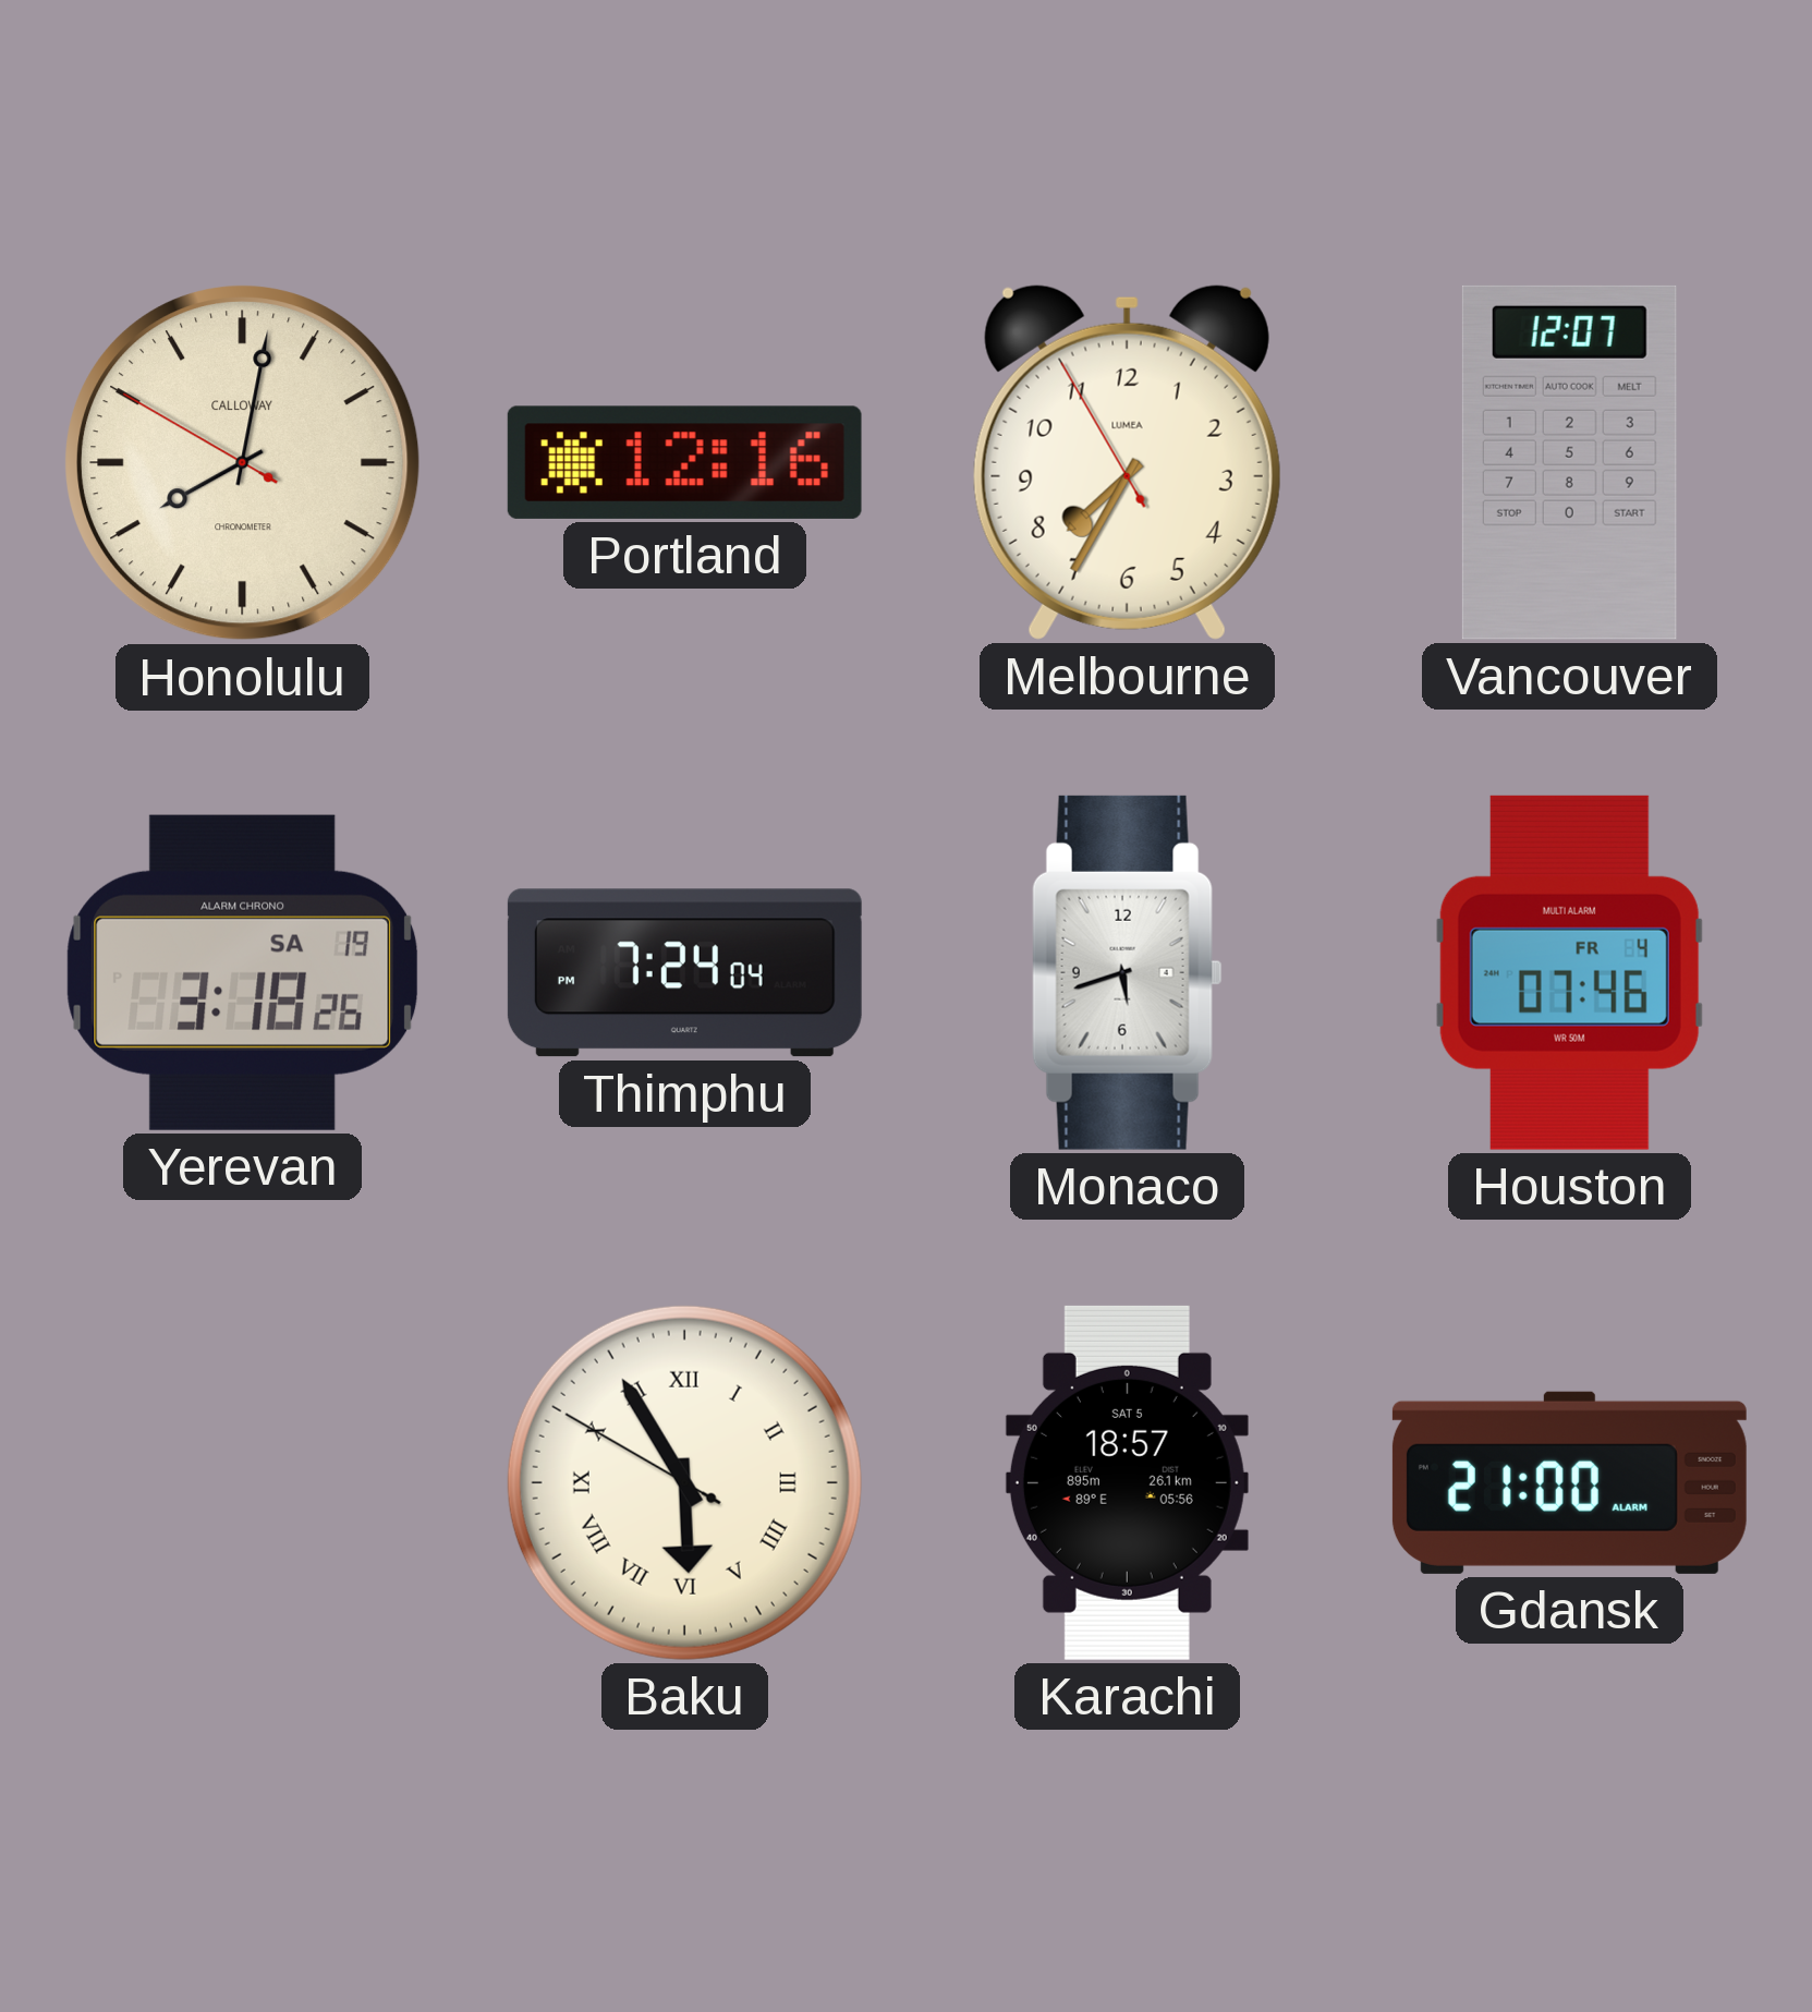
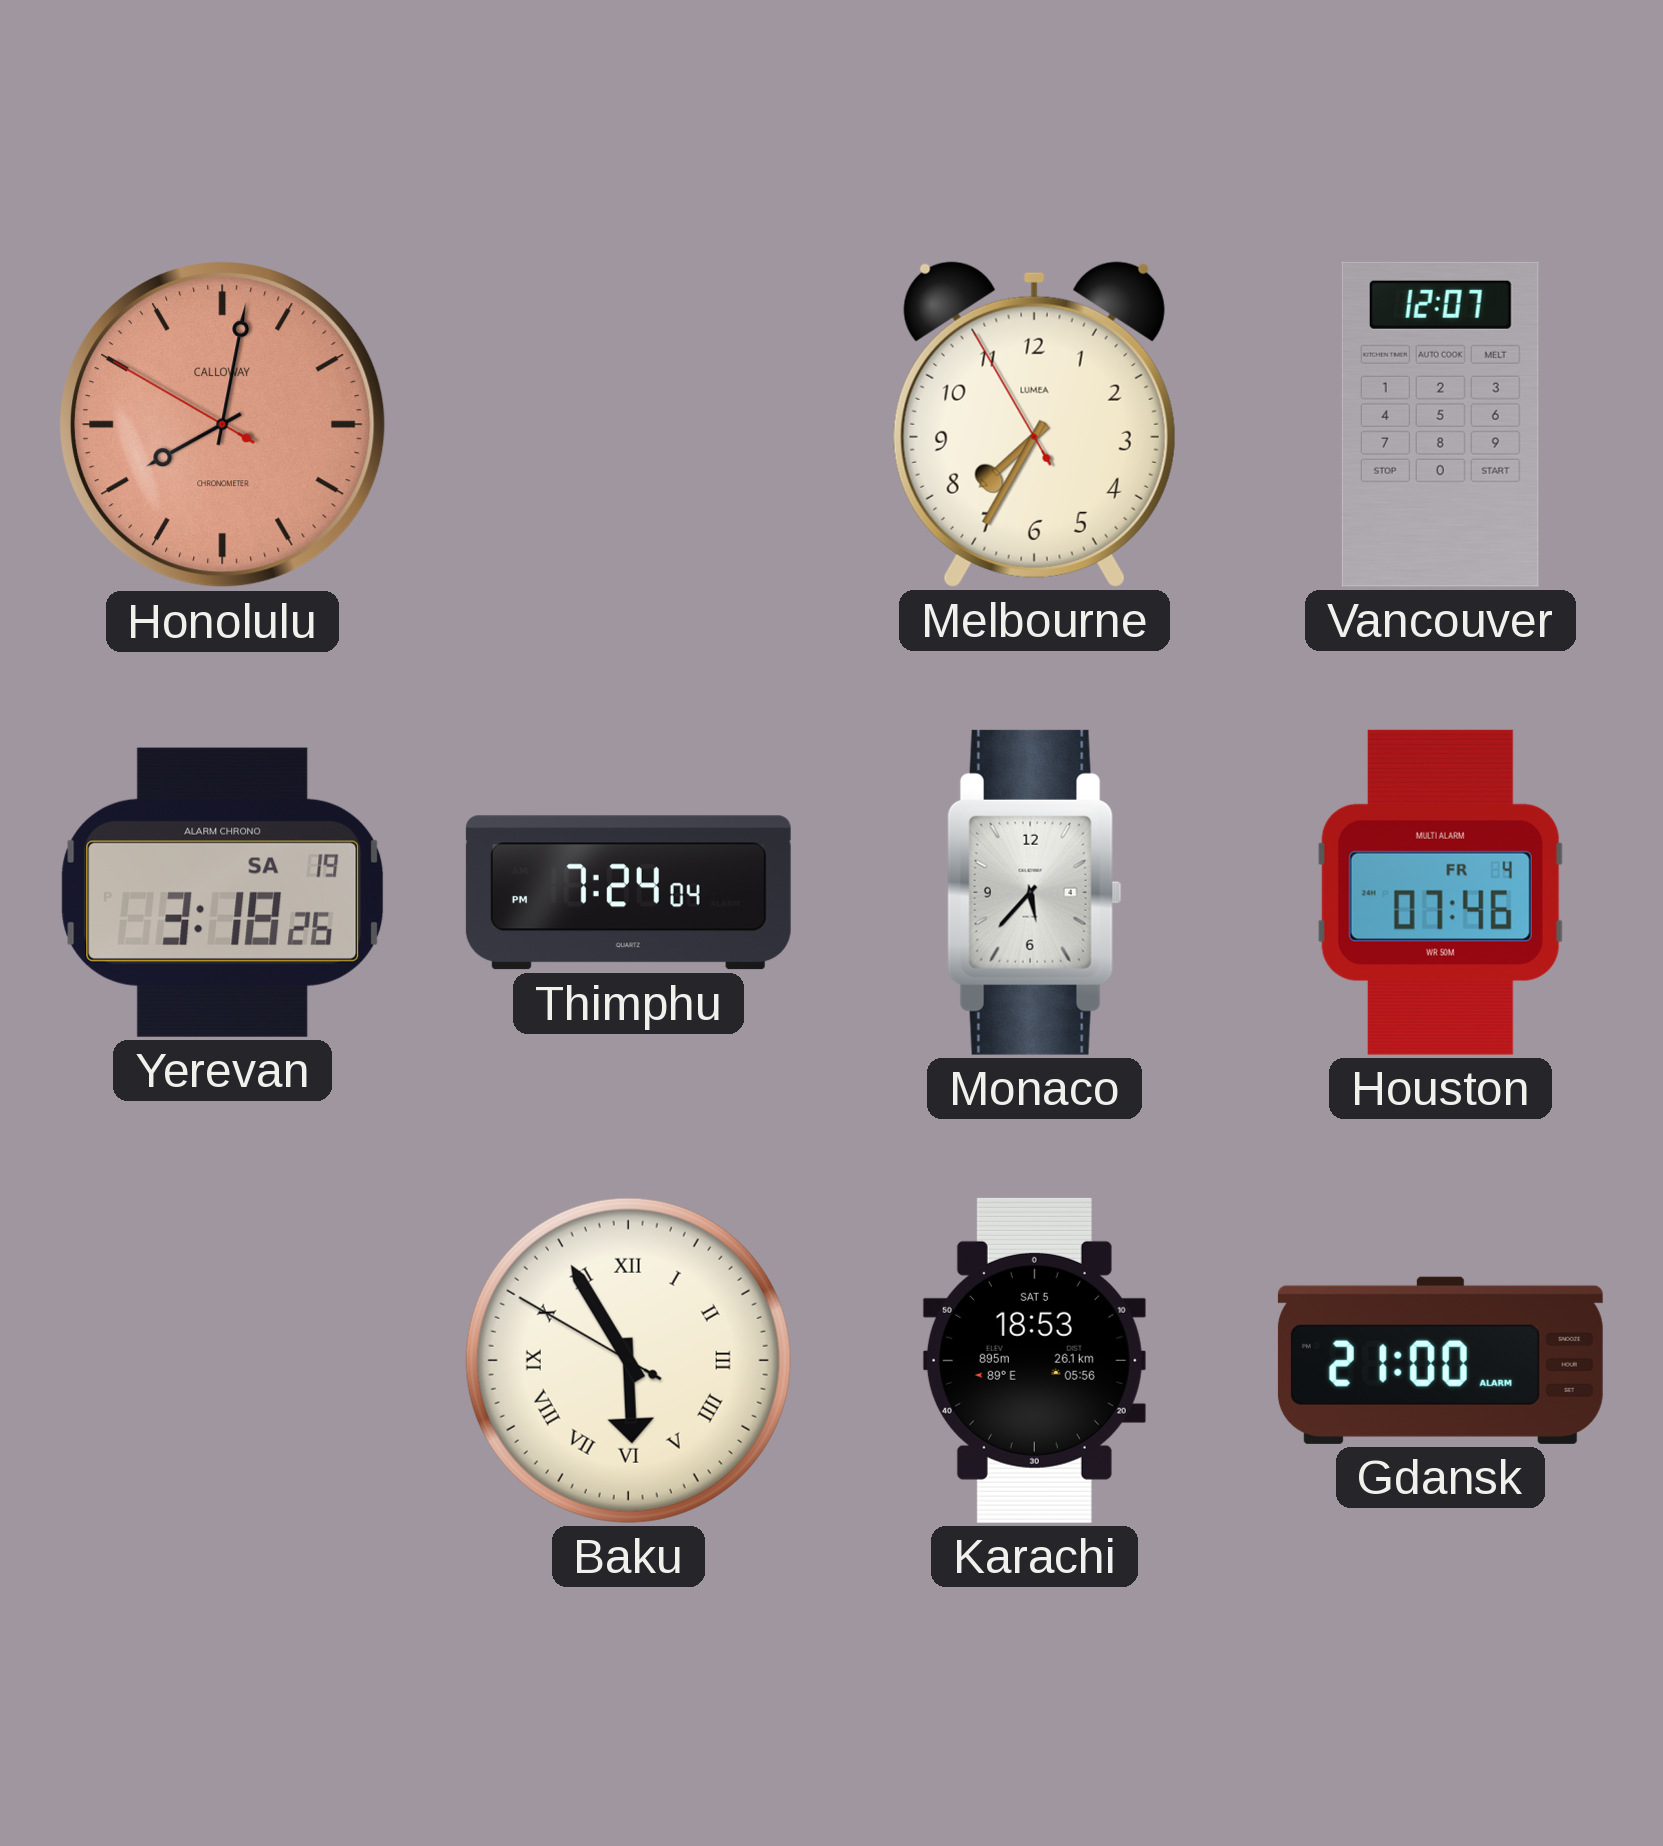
Honolulu dial: cream -> salmon
Portland: 12:16 -> none
Monaco: 5:42 -> 5:37
Karachi: 18:57 -> 18:53
